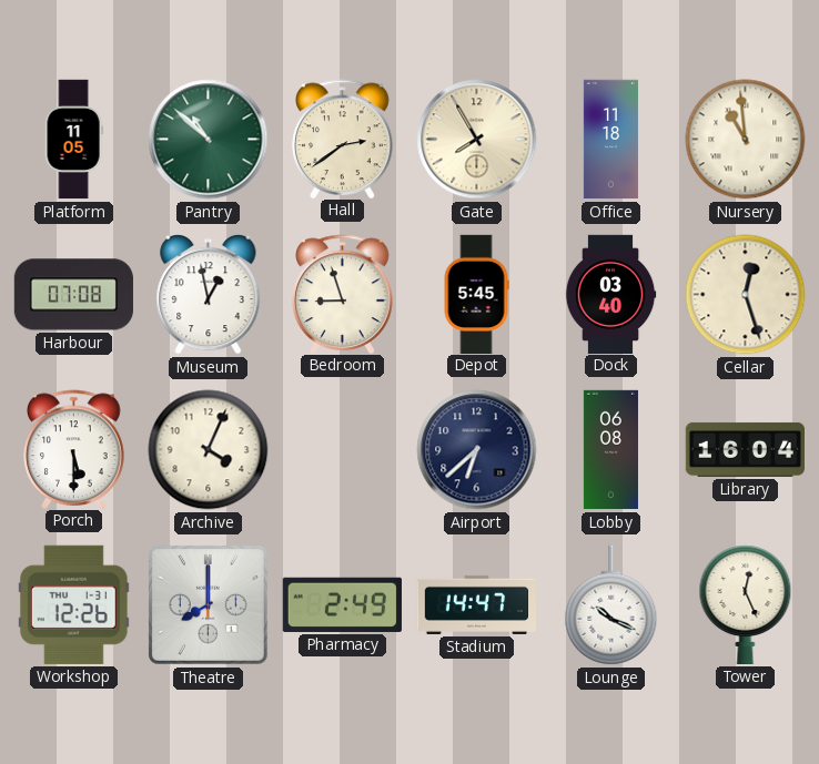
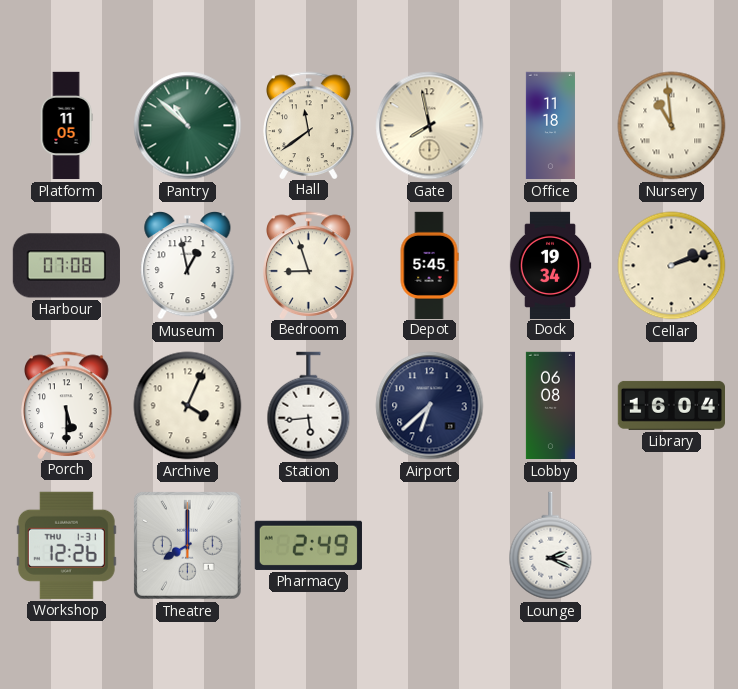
Hall: 2:39 -> 11:39
Gate: 7:55 -> 7:58
Dock: 03:40 -> 19:34
Cellar: 12:27 -> 2:12
Station: none -> 5:44
Stadium: 14:47 -> none
Lounge: 10:19 -> 2:19
Tower: 12:26 -> none
